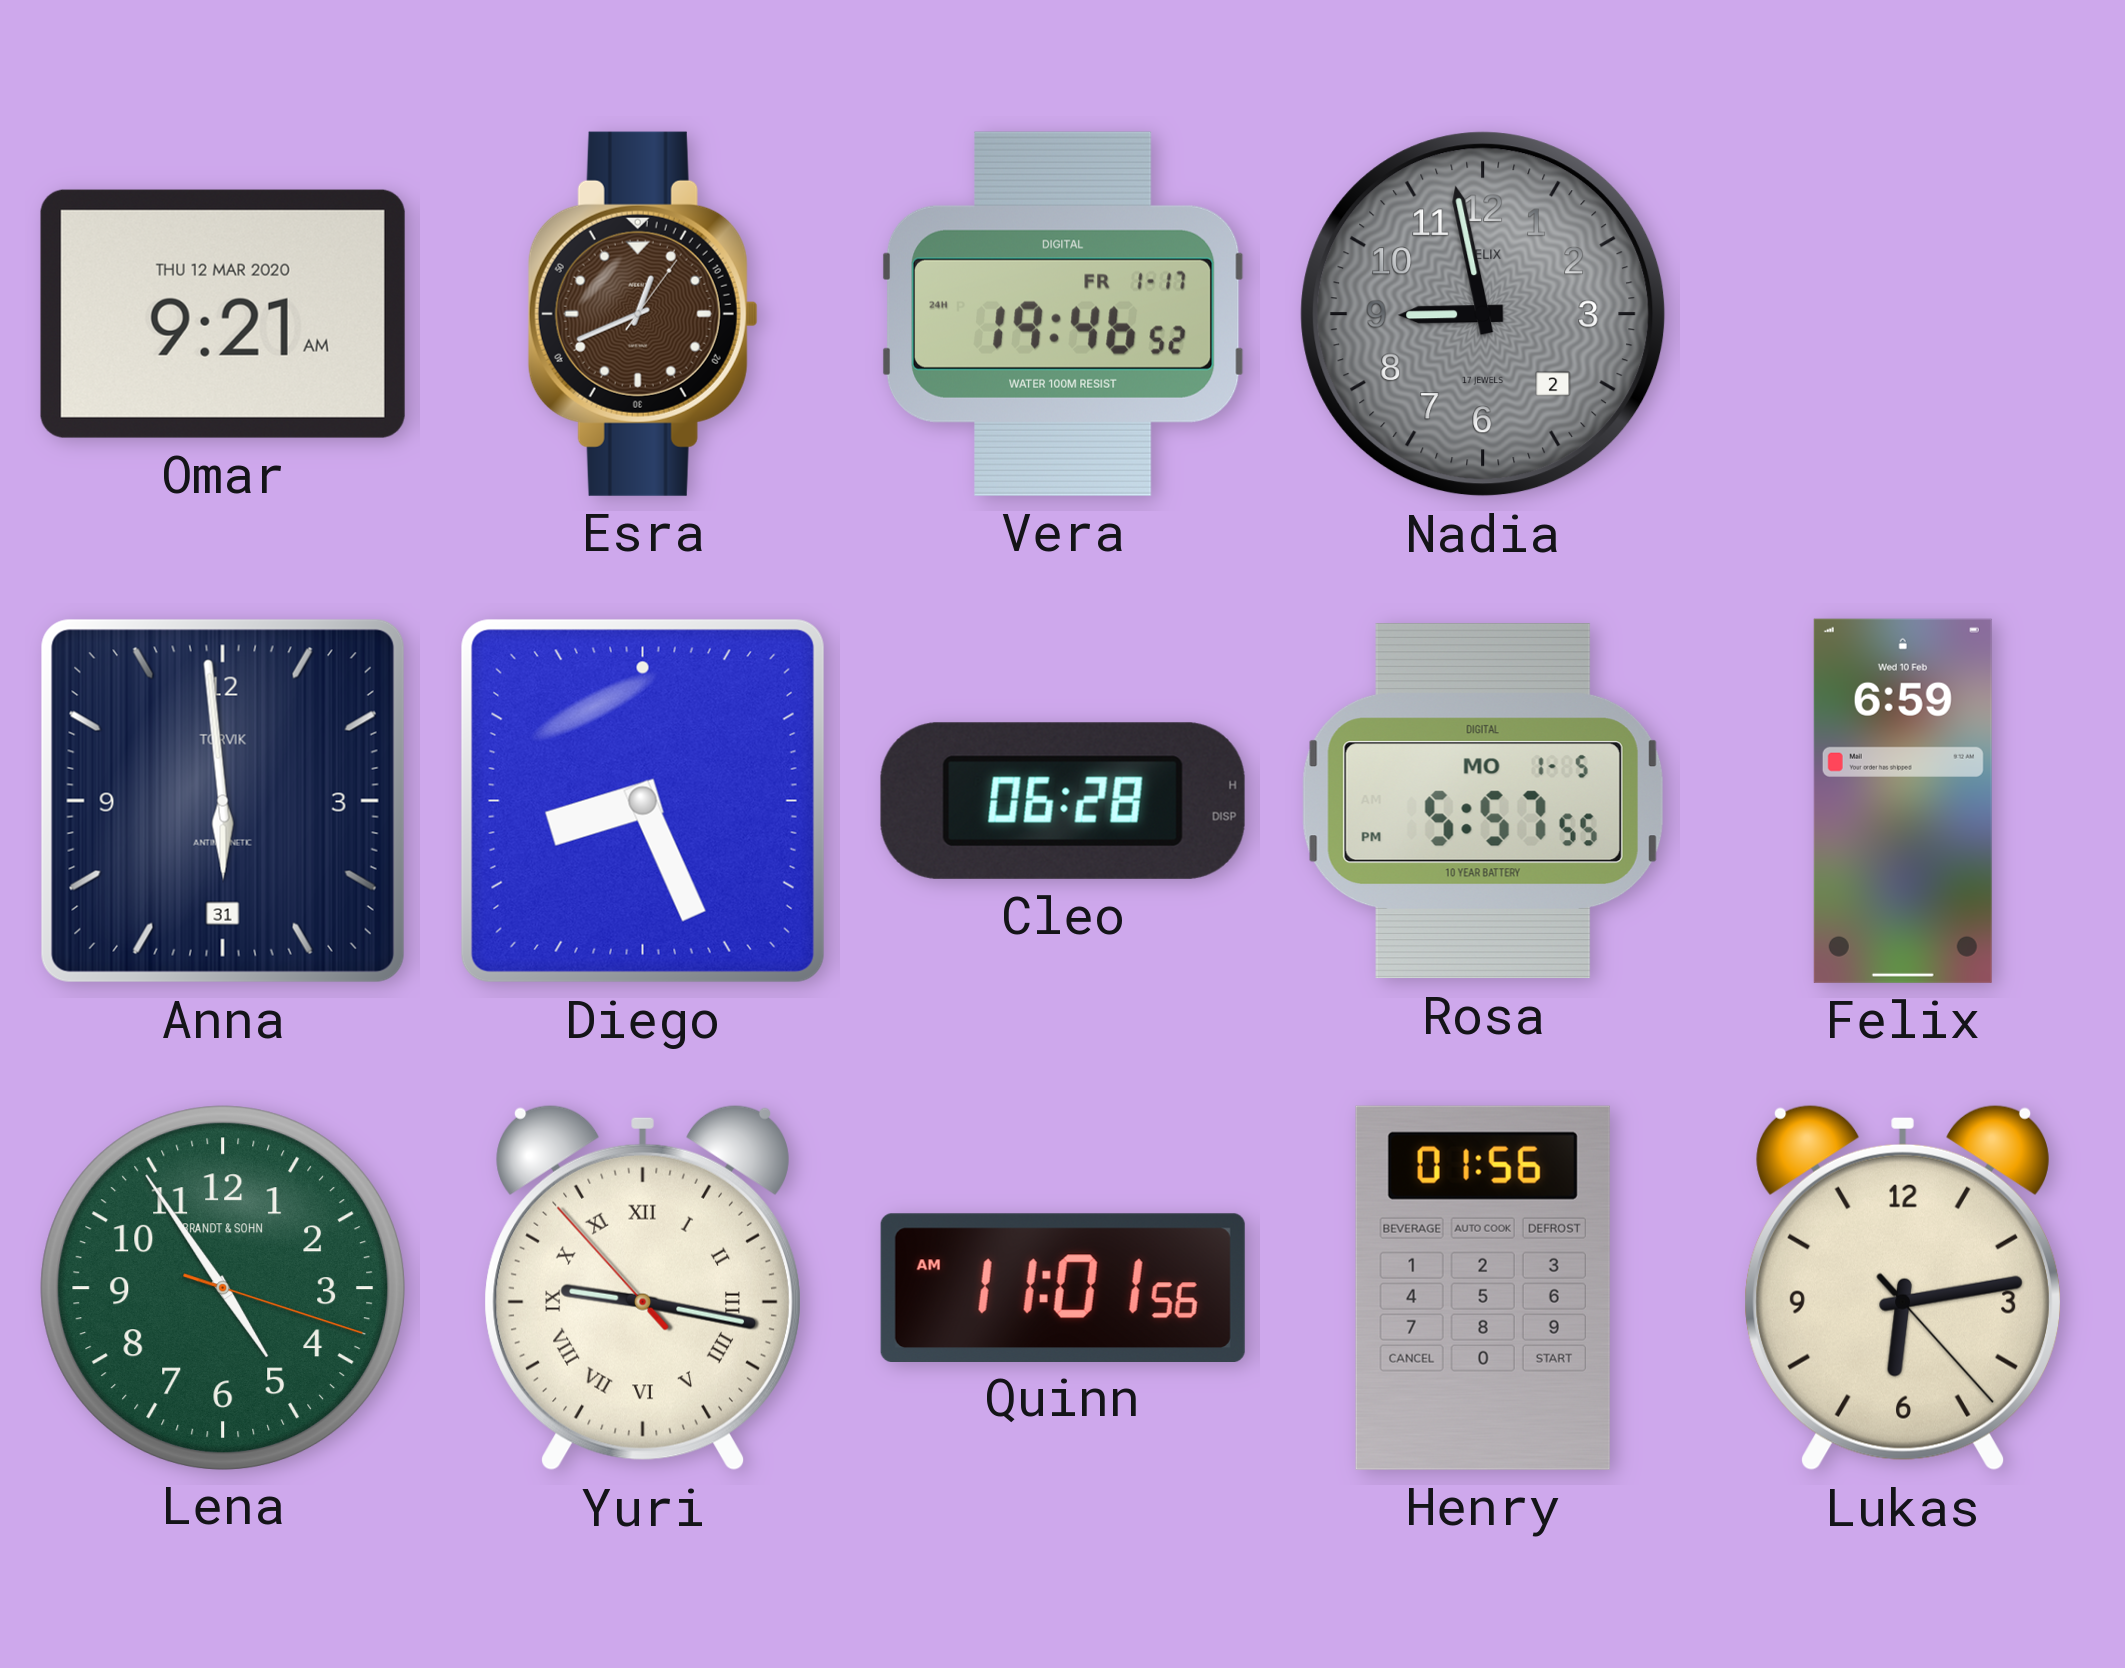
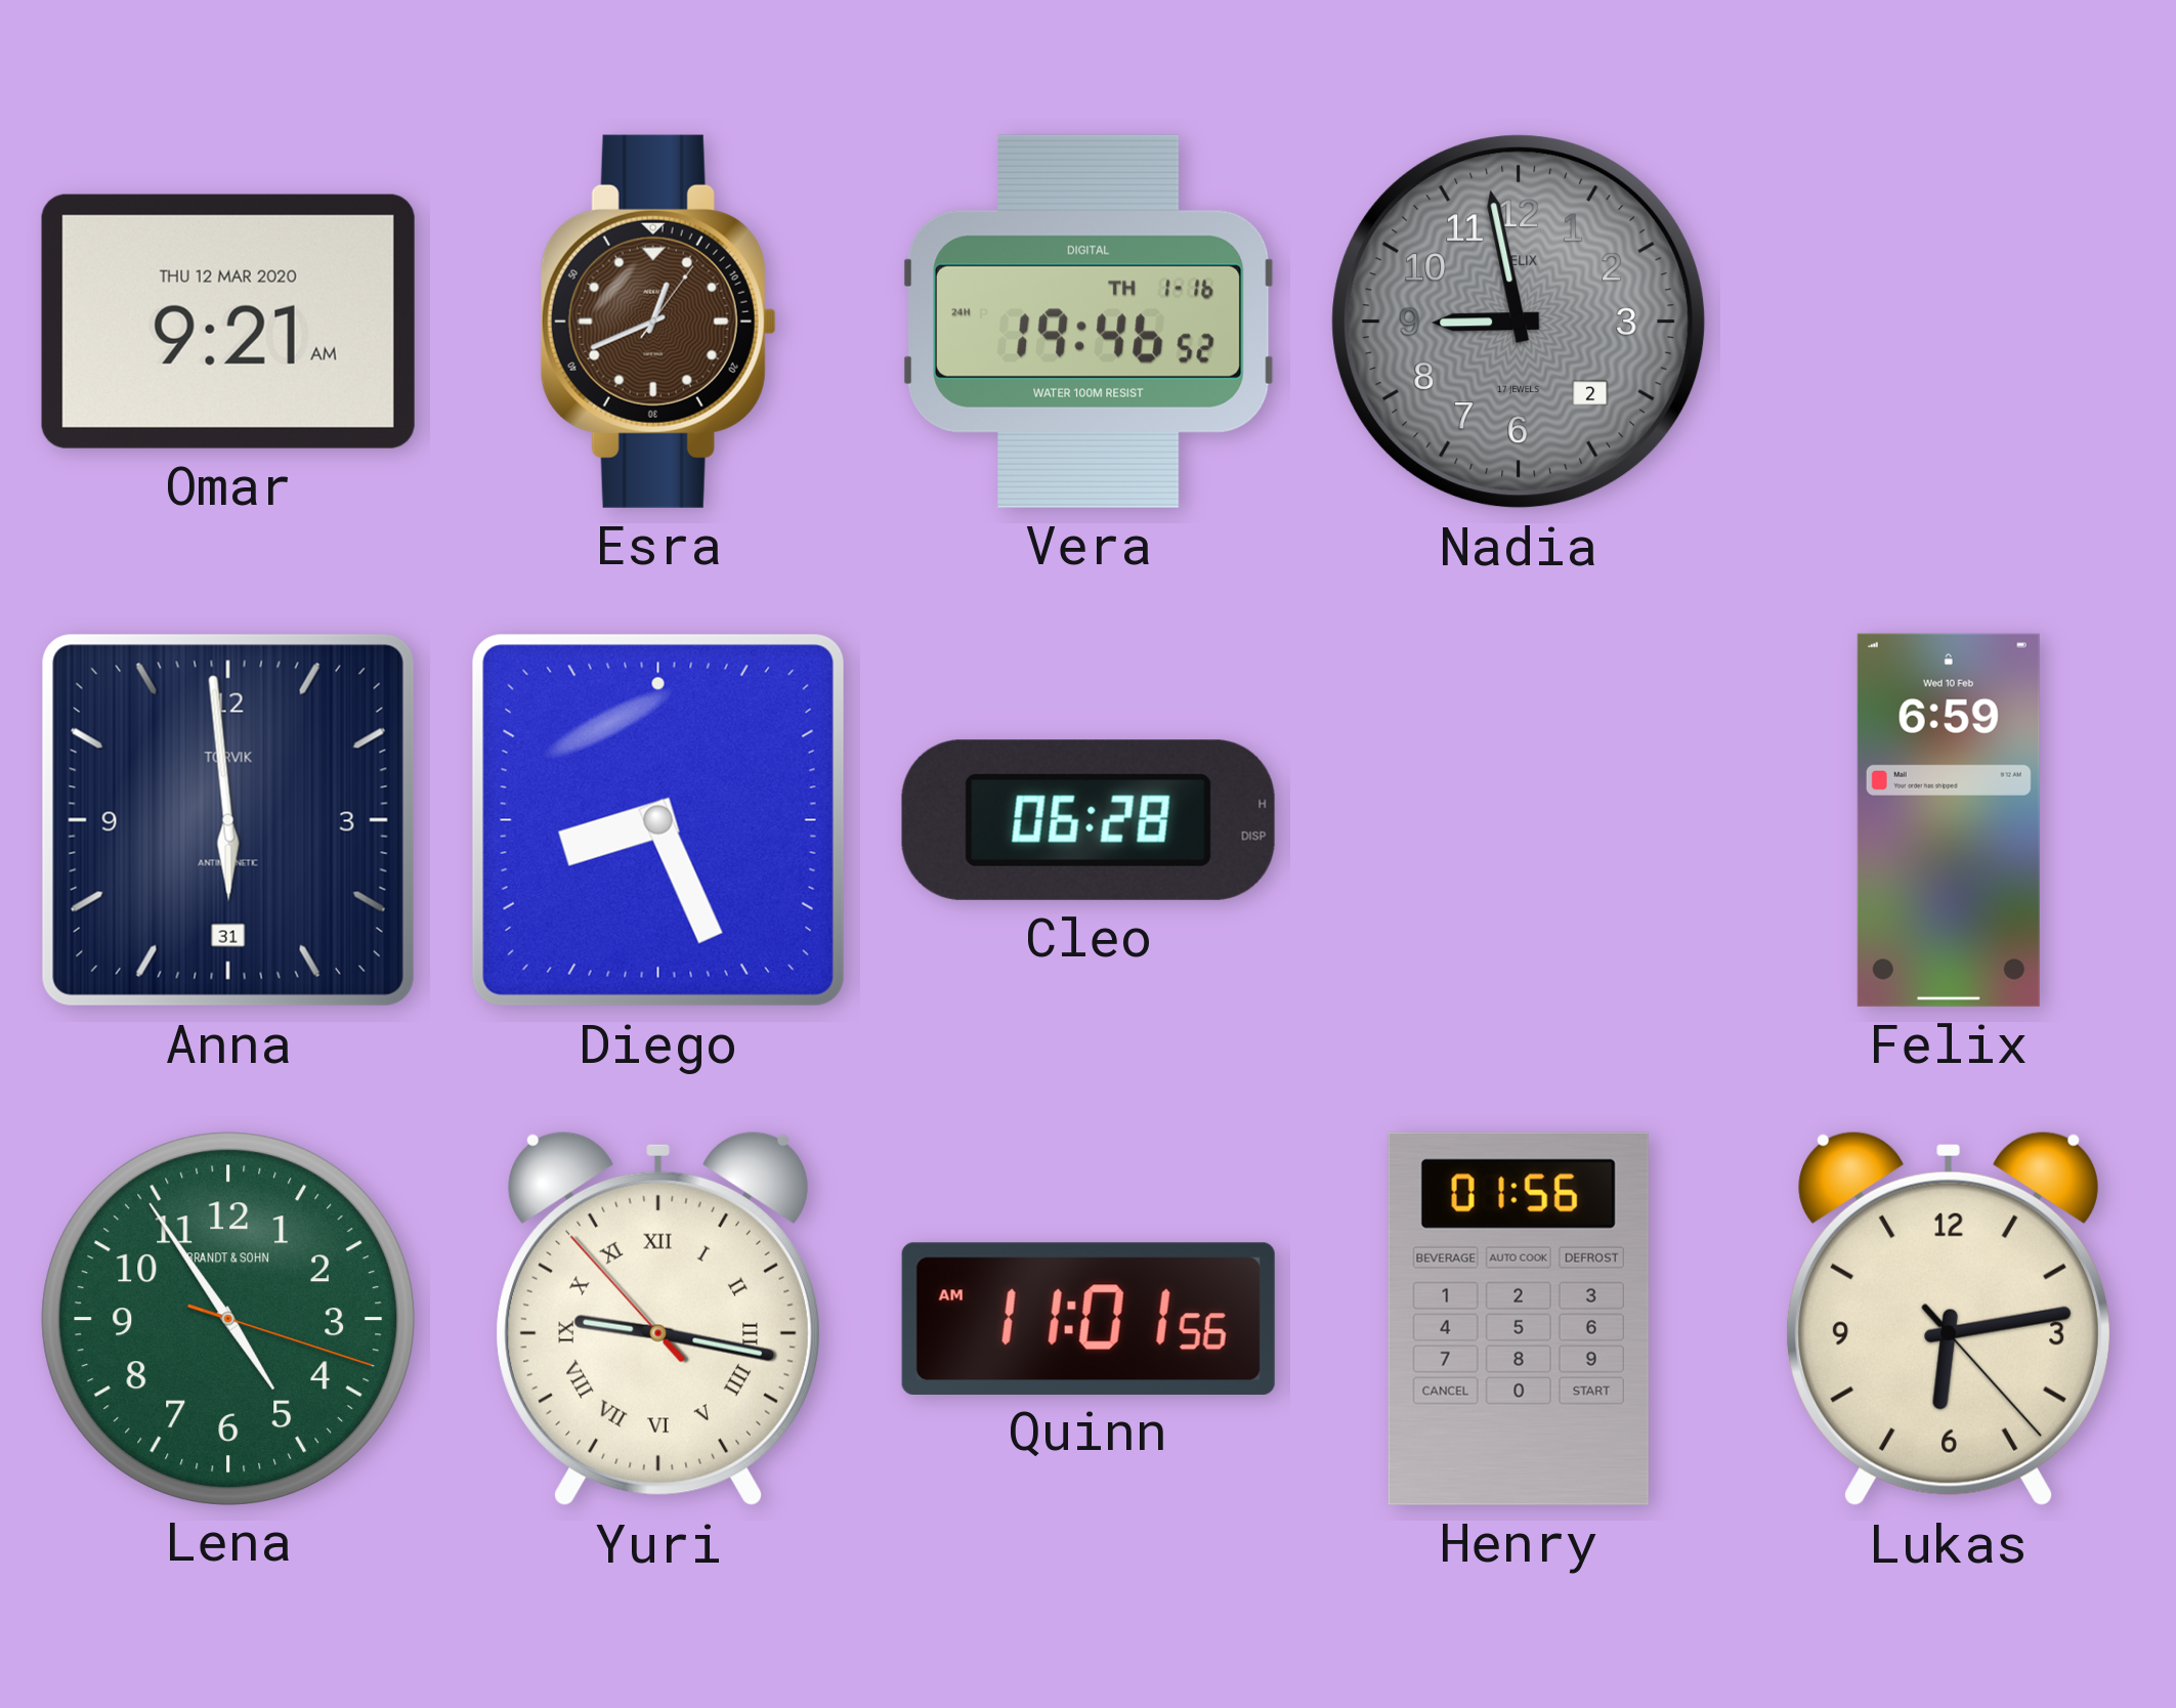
Vera date: FR 1-17 -> TH 1-16
Rosa: 5:57 -> none
